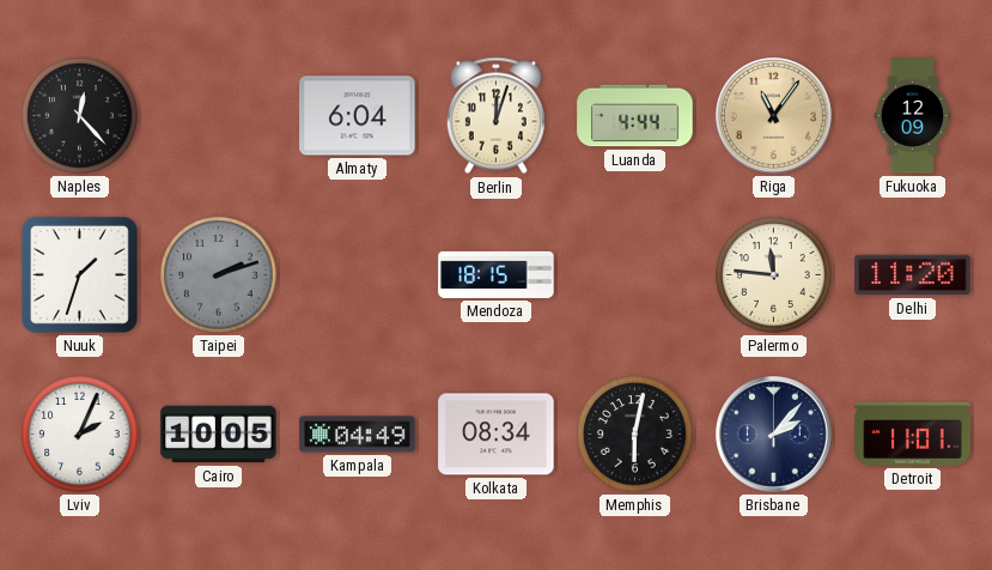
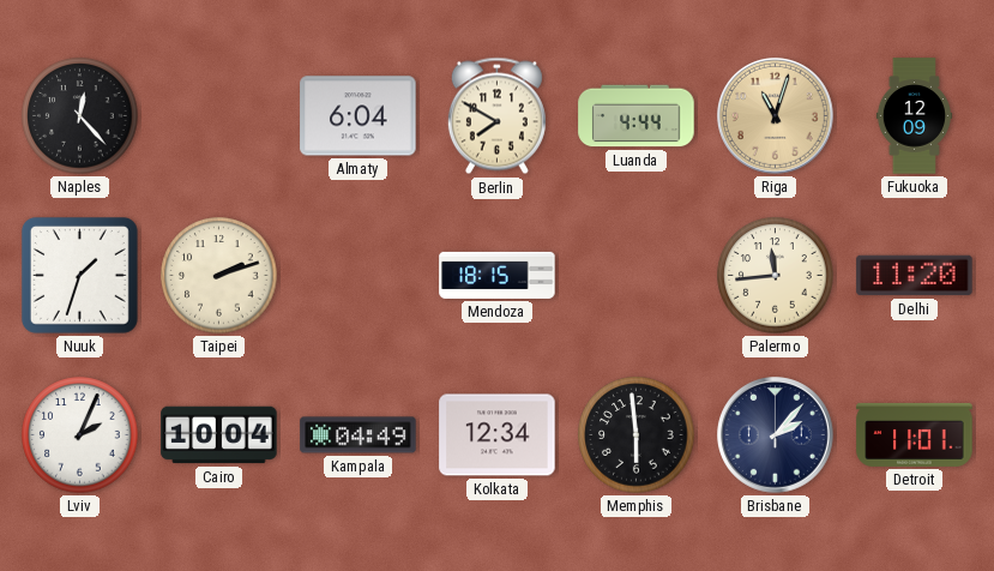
Berlin: 12:03 -> 7:50
Riga: 11:06 -> 11:03
Taipei dial: grey -> cream
Palermo: 11:46 -> 11:44
Cairo: 10:05 -> 10:04
Kolkata: 08:34 -> 12:34
Memphis: 6:02 -> 5:59
